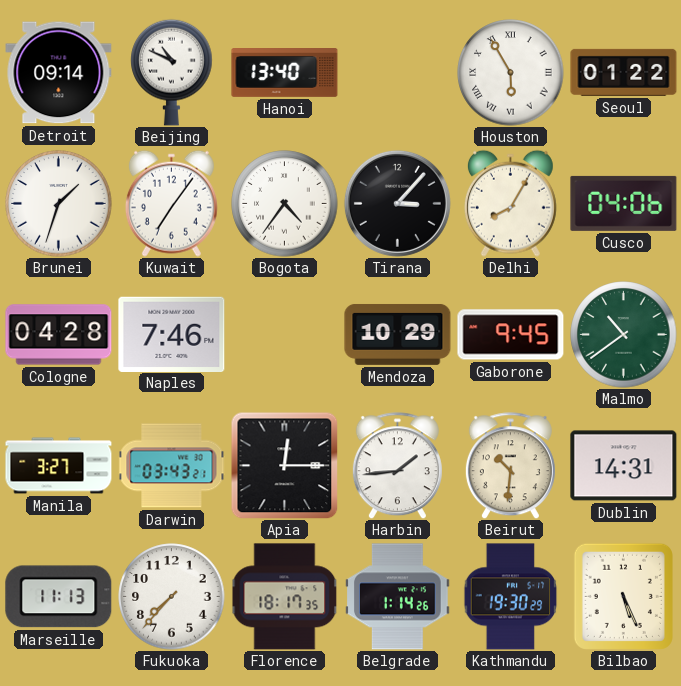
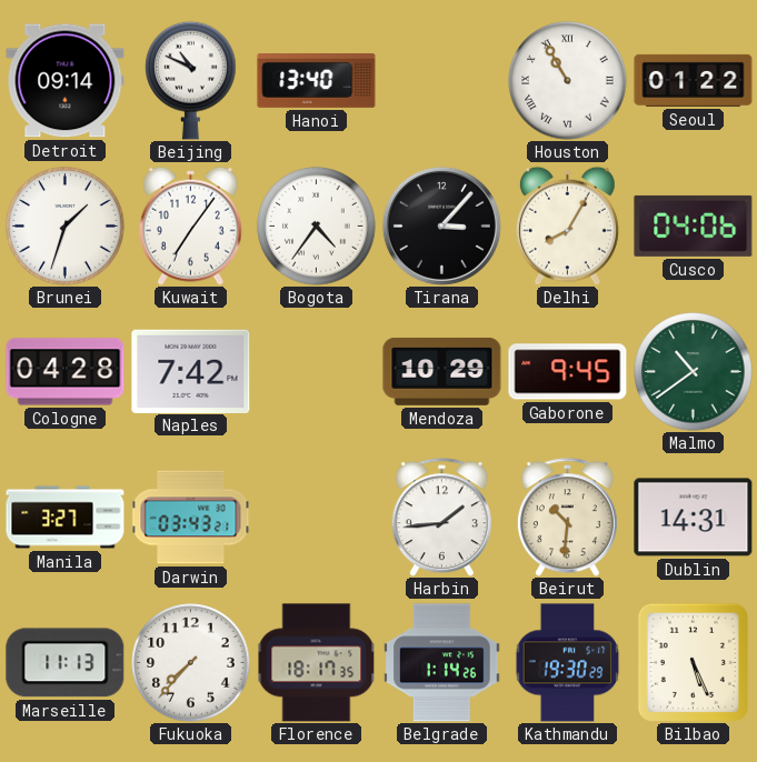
Houston: 5:55 -> 10:55
Naples: 7:46 -> 7:42
Apia: 12:15 -> none
